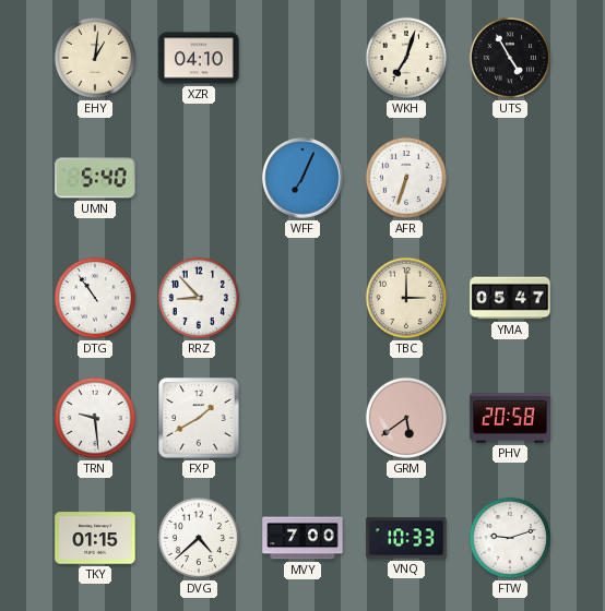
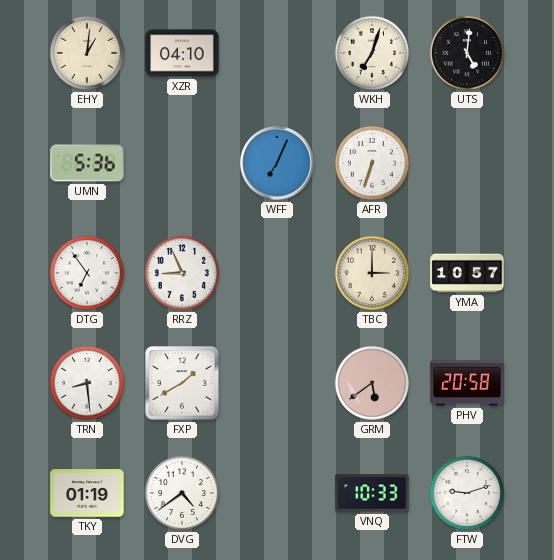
UTS: 4:55 -> 5:01
UMN: 5:40 -> 5:36
DTG: 10:54 -> 6:54
RRZ: 8:53 -> 8:56
YMA: 05:47 -> 10:57
TRN: 9:29 -> 8:29
TKY: 01:15 -> 01:19
DVG: 4:38 -> 4:39
MVY: 7:00 -> none
